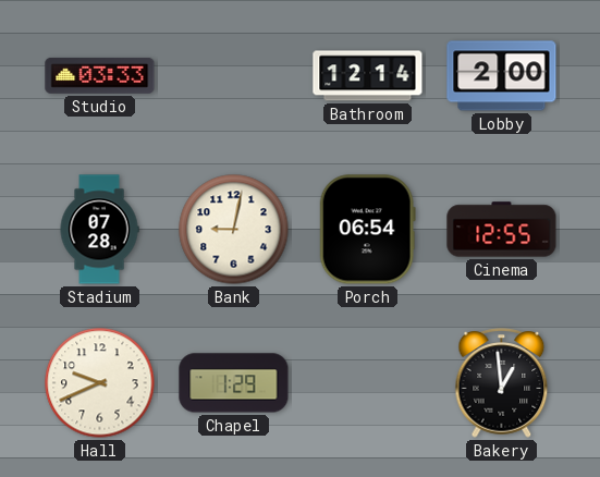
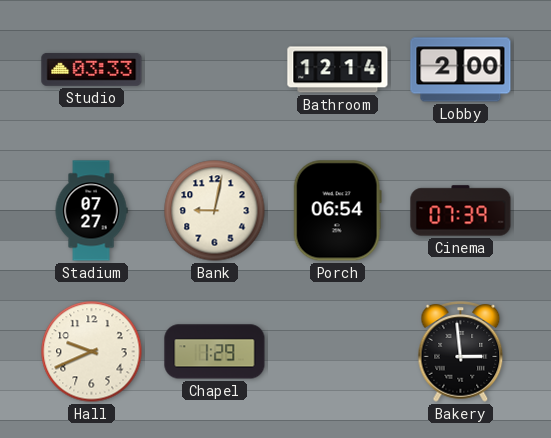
Stadium: 07:28 -> 07:27
Cinema: 12:55 -> 07:39
Bakery: 12:59 -> 2:59
